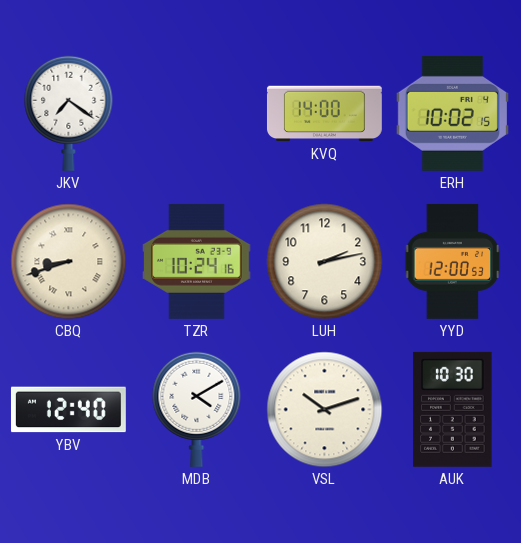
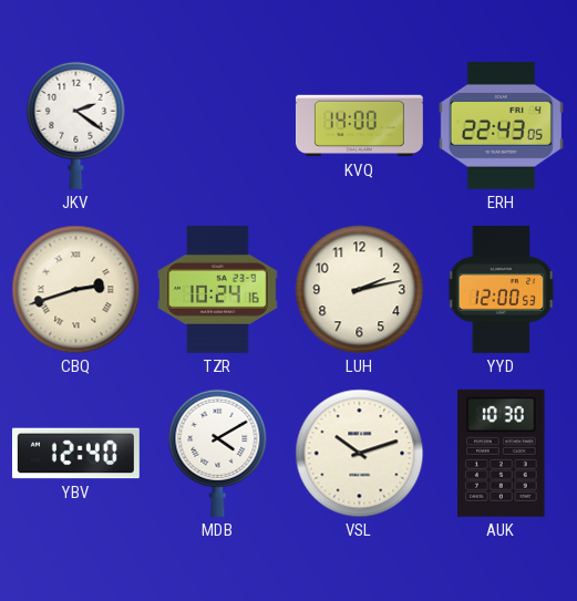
JKV: 7:21 -> 2:21
ERH: 10:02 -> 22:43
CBQ: 8:42 -> 2:42
